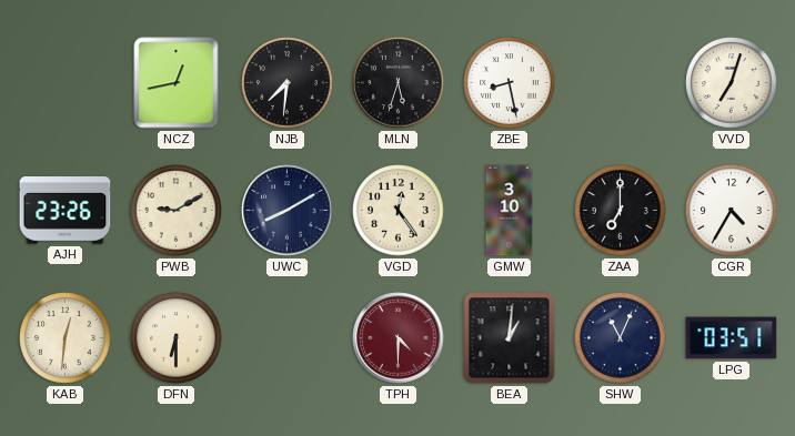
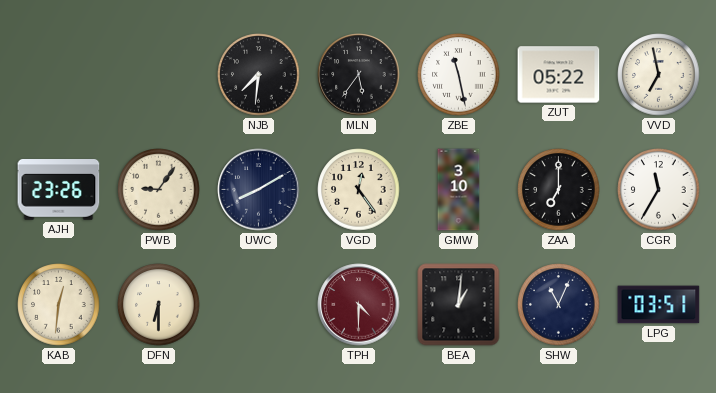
NCZ: 12:43 -> none
MLN: 5:33 -> 5:36
ZBE: 8:28 -> 11:28
ZUT: none -> 05:22
VVD: 7:03 -> 6:58
PWB: 9:10 -> 9:06
CGR: 4:35 -> 11:35
